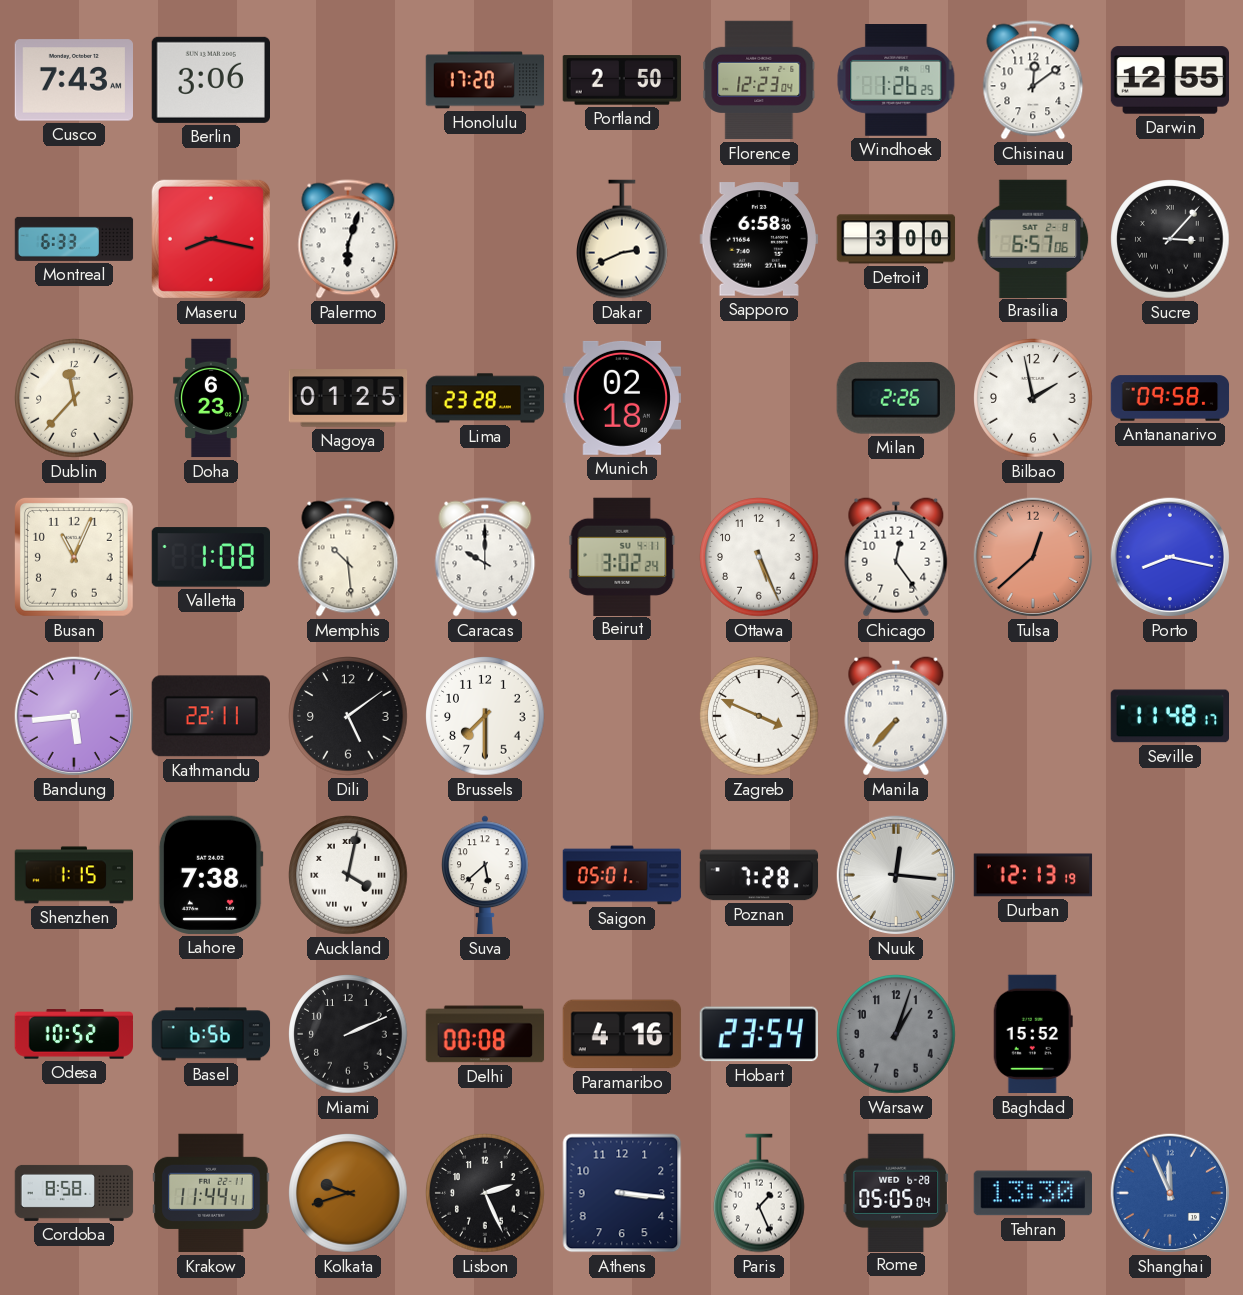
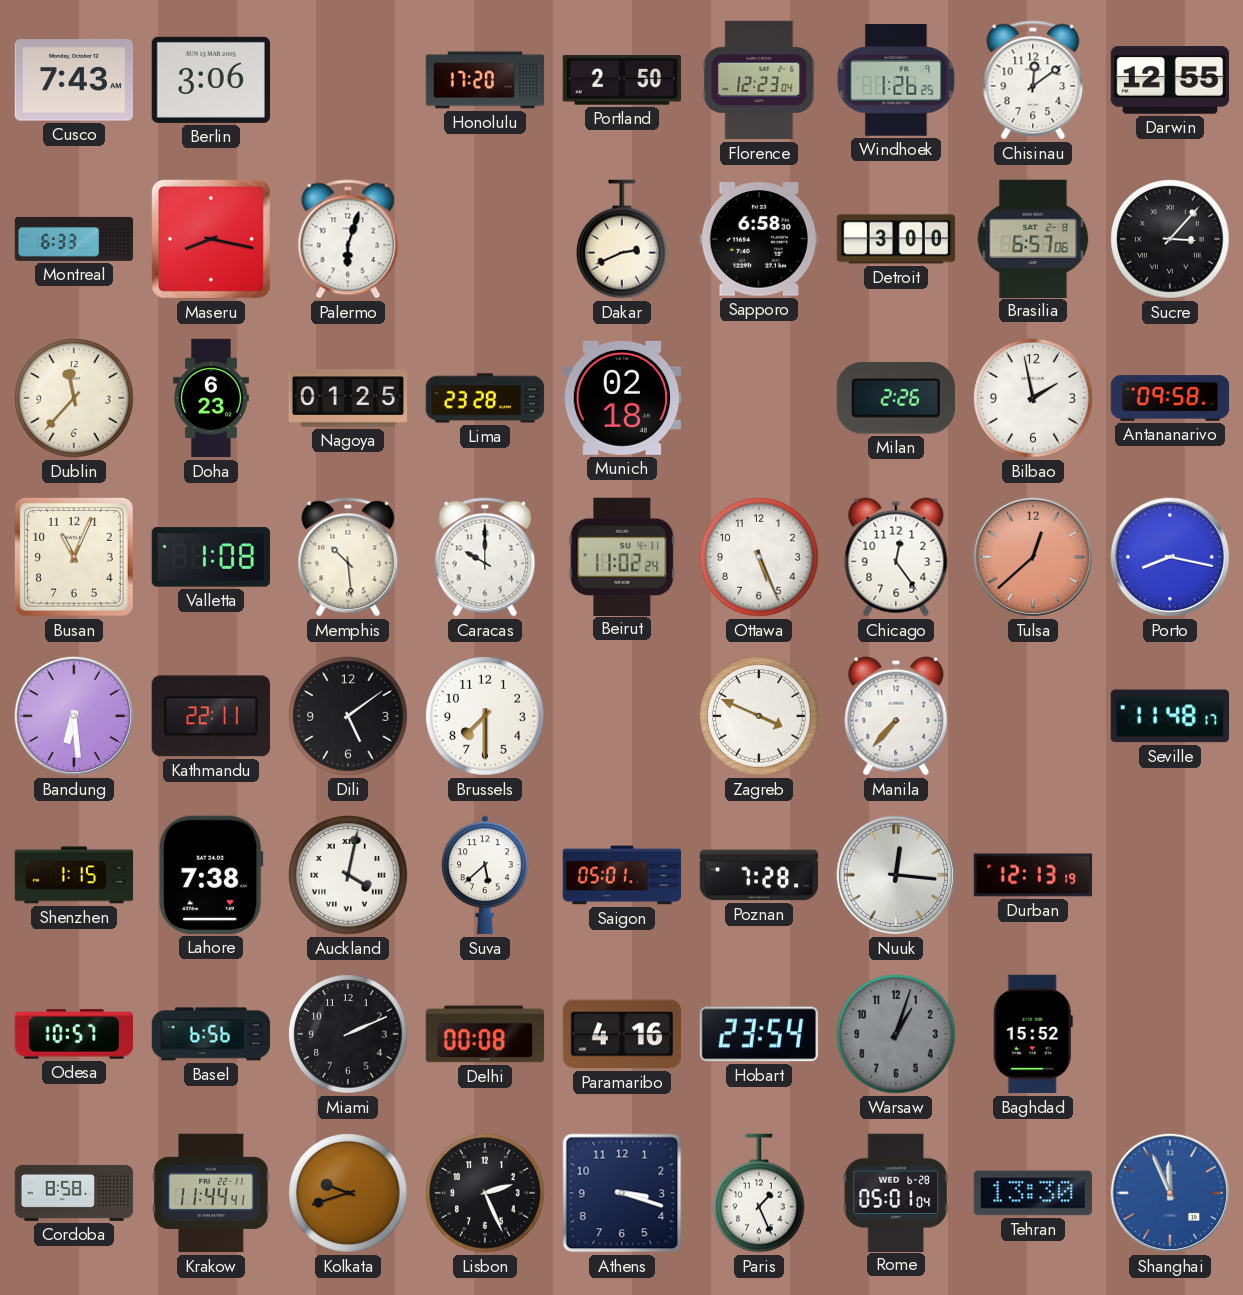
Beirut: 3:02 -> 11:02
Bandung: 5:44 -> 6:29
Odesa: 10:52 -> 10:57
Athens: 3:16 -> 3:18
Rome: 05:05 -> 05:01
